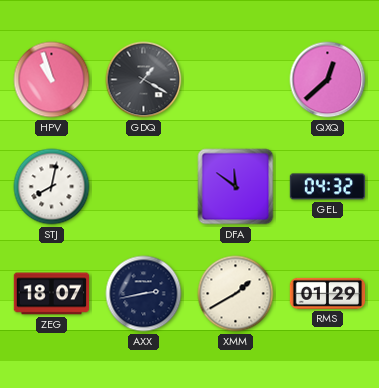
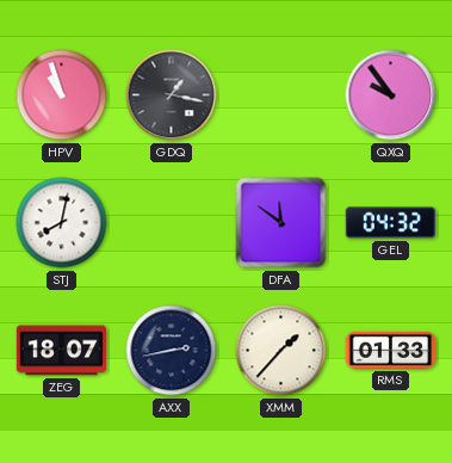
GDQ: 1:20 -> 1:17
QXQ: 12:38 -> 9:54
XMM: 1:40 -> 1:37
RMS: 01:29 -> 01:33
